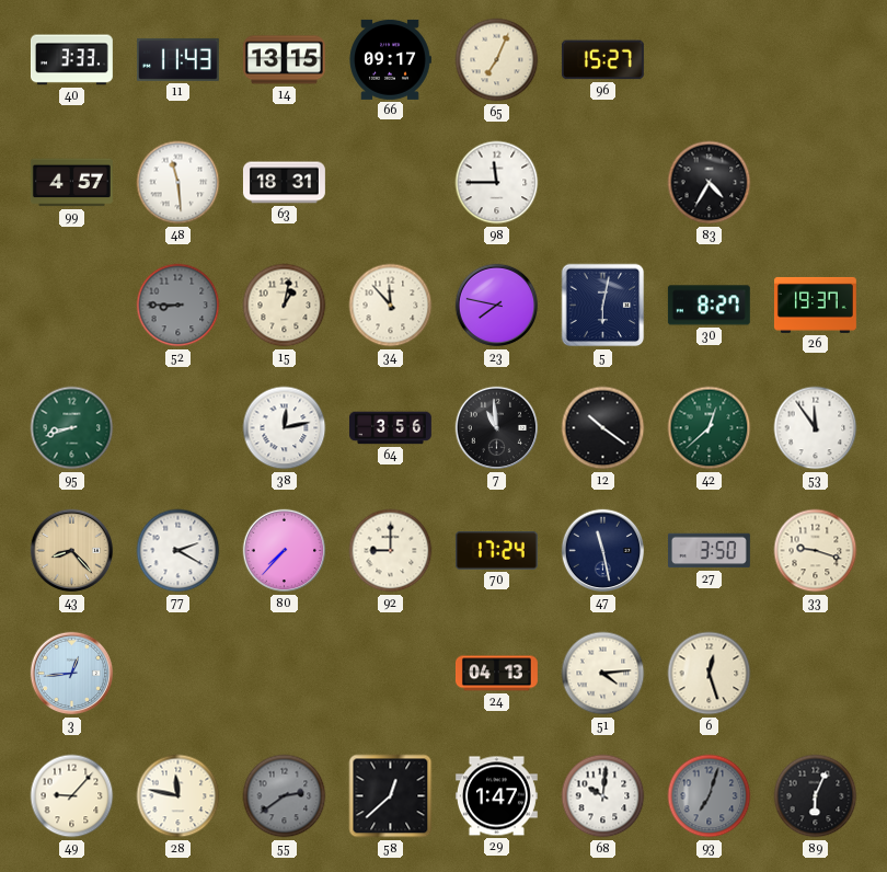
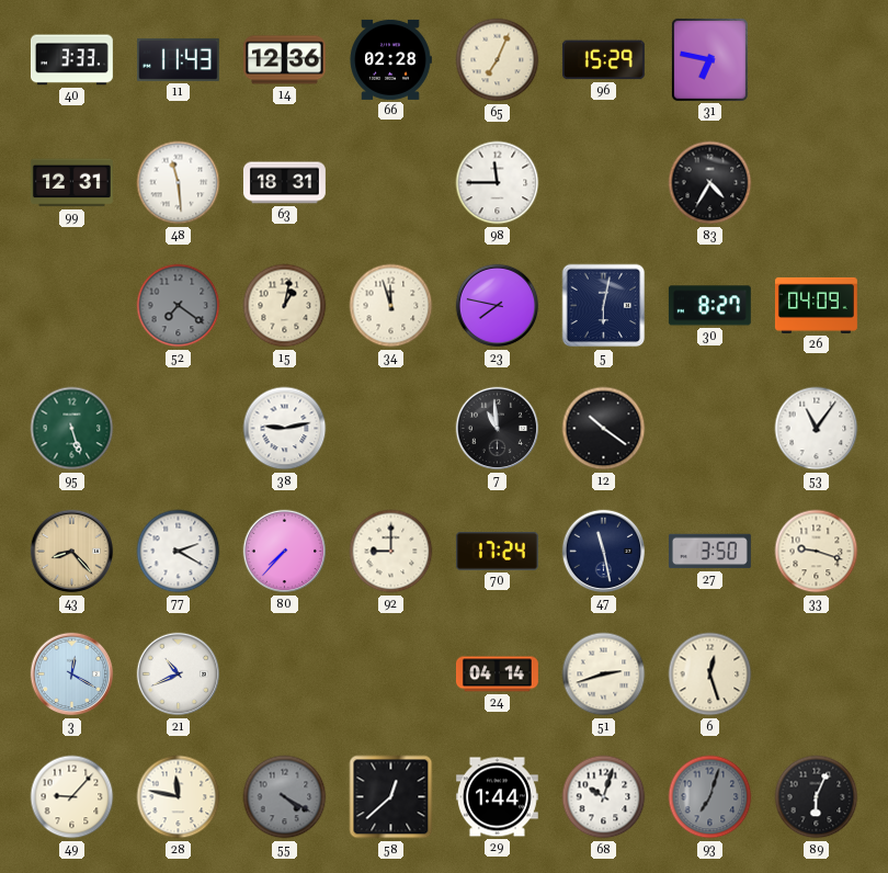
14: 13:15 -> 12:36
66: 09:17 -> 02:28
96: 15:27 -> 15:29
31: none -> 6:47
99: 4:57 -> 12:31
52: 8:45 -> 7:21
34: 11:53 -> 11:57
26: 19:37 -> 04:09
95: 8:42 -> 5:27
38: 12:13 -> 9:13
64: 3:56 -> none
42: 12:38 -> none
53: 11:54 -> 11:06
3: 12:44 -> 12:20
21: none -> 10:41
24: 04:13 -> 04:14
51: 4:14 -> 2:42
55: 2:39 -> 4:20
29: 1:47 -> 1:44
68: 10:01 -> 10:03
